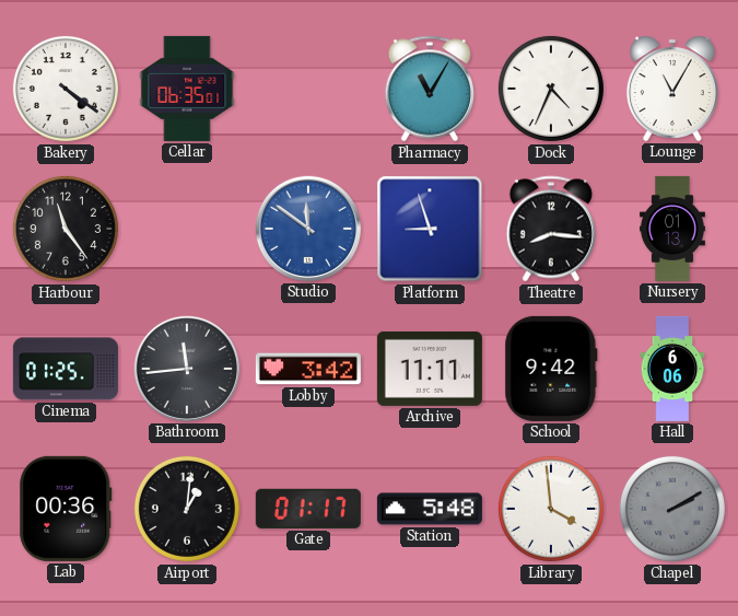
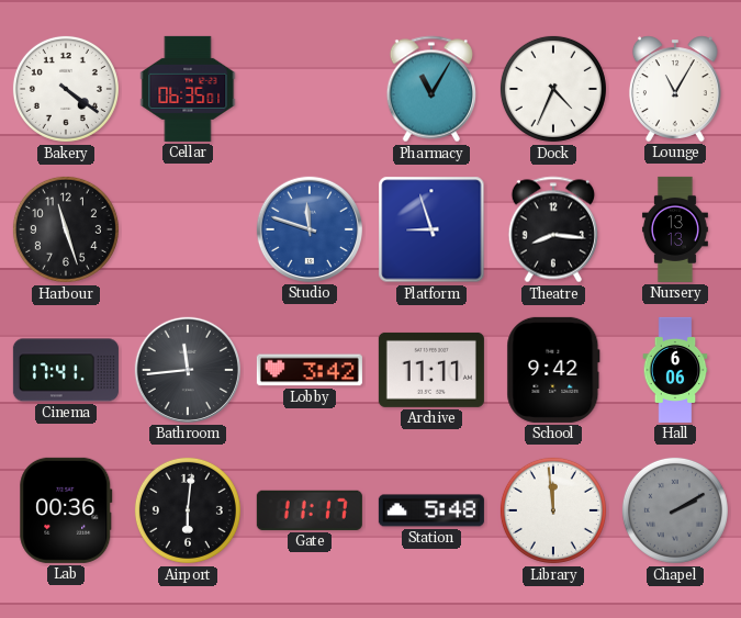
Harbour: 11:24 -> 11:27
Studio: 11:51 -> 11:48
Nursery: 01:13 -> 13:13
Cinema: 01:25 -> 17:41
Airport: 1:01 -> 6:01
Gate: 01:17 -> 11:17
Library: 3:59 -> 11:59
